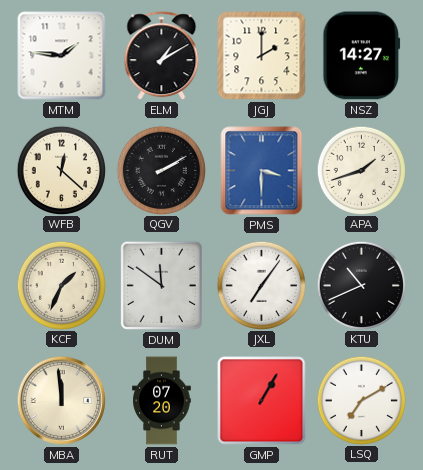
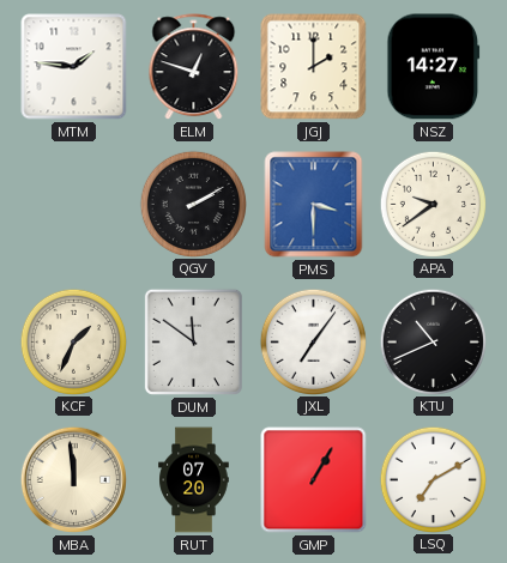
ELM: 1:10 -> 12:48
WFB: 12:22 -> none
APA: 1:42 -> 9:39
